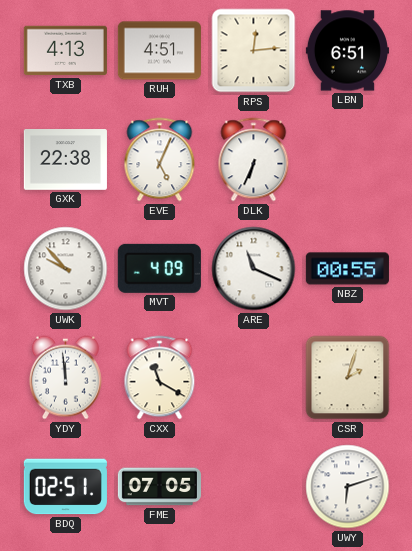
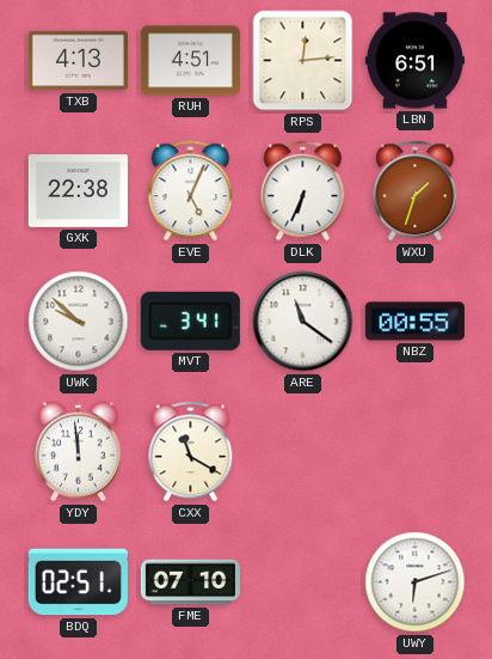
WXU: none -> 1:33
UWK: 9:53 -> 9:52
MVT: 4:09 -> 3:41
ARE: 11:19 -> 11:21
CSR: 2:03 -> none
FME: 07:05 -> 07:10
